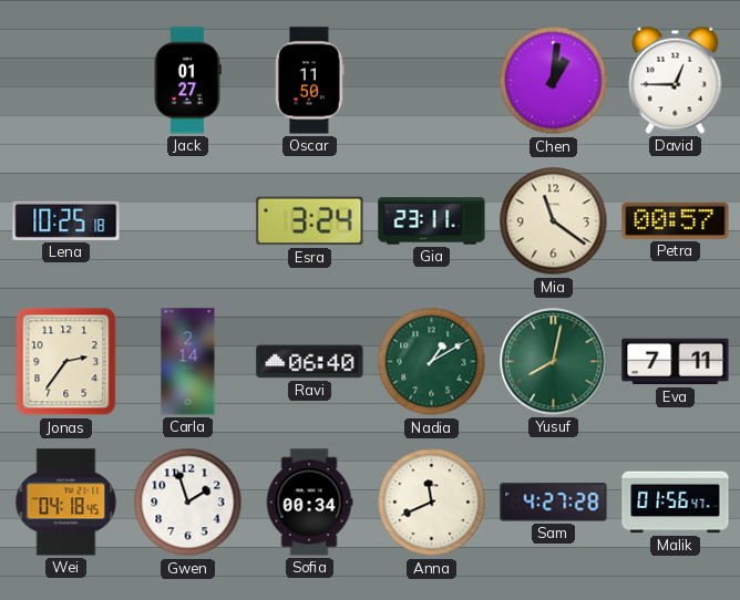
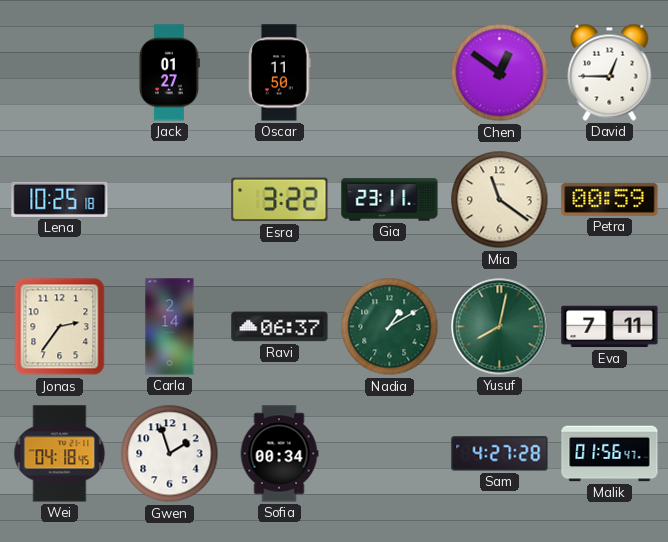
Chen: 1:01 -> 12:51
Esra: 3:24 -> 3:22
Petra: 00:57 -> 00:59
Ravi: 06:40 -> 06:37
Anna: 11:41 -> none
